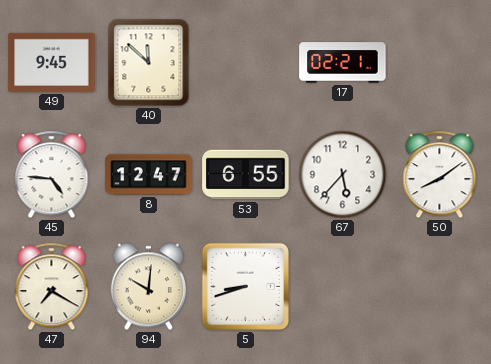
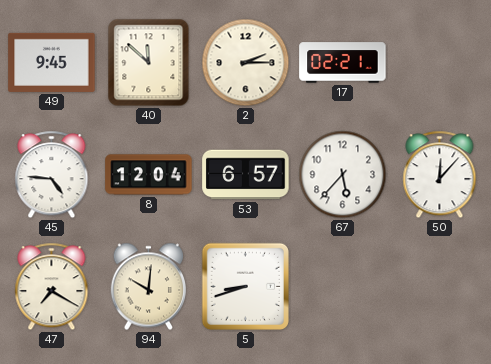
2: none -> 2:15
8: 12:47 -> 12:04
53: 6:55 -> 6:57
50: 8:09 -> 12:07
